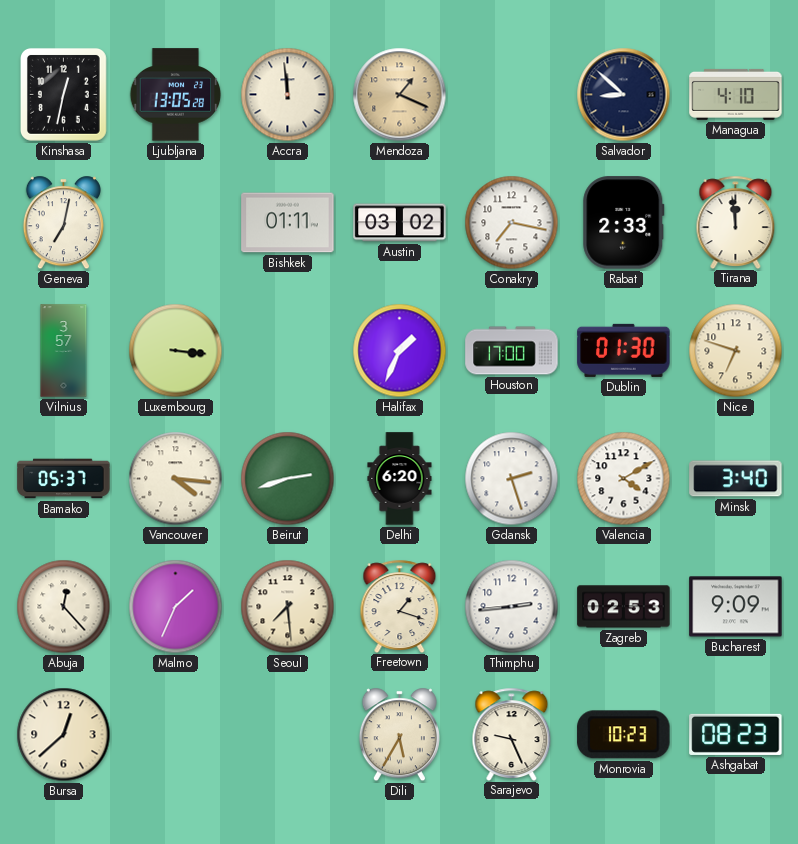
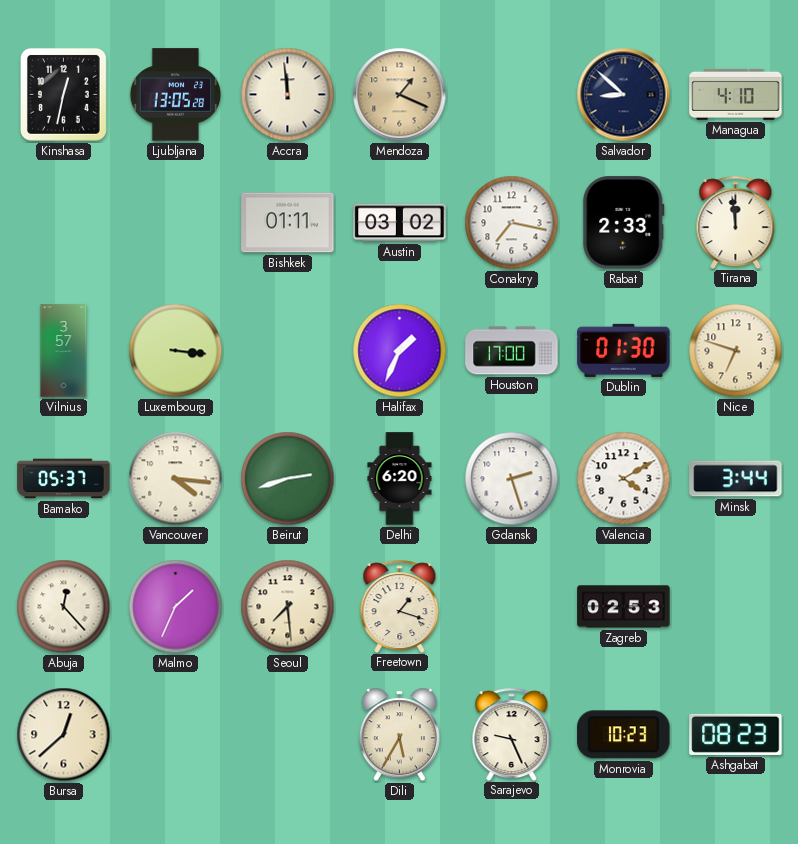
Geneva: 7:02 -> none
Minsk: 3:40 -> 3:44
Thimphu: 2:44 -> none
Bucharest: 9:09 -> none
